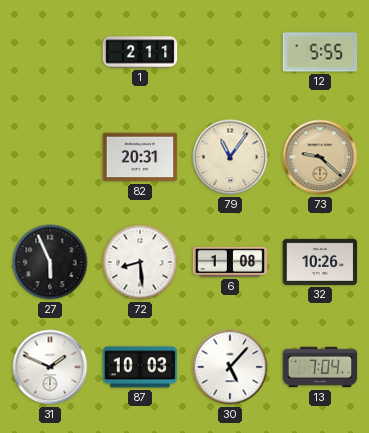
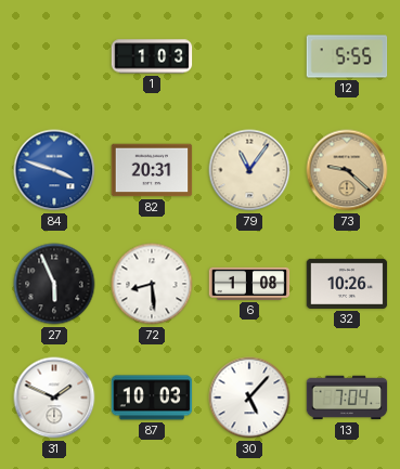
1: 2:11 -> 1:03
84: none -> 3:48
